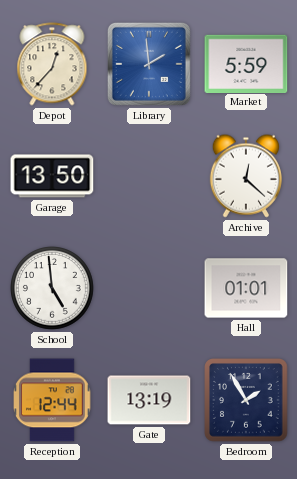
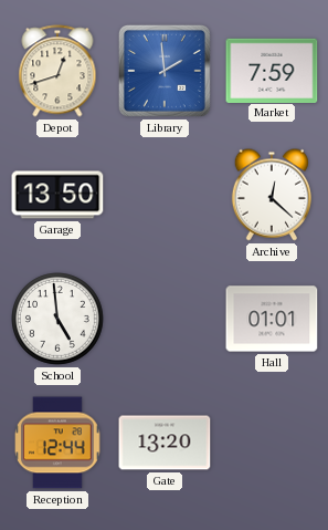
Depot: 12:37 -> 12:42
Market: 5:59 -> 7:59
Gate: 13:19 -> 13:20
Bedroom: 1:55 -> none
